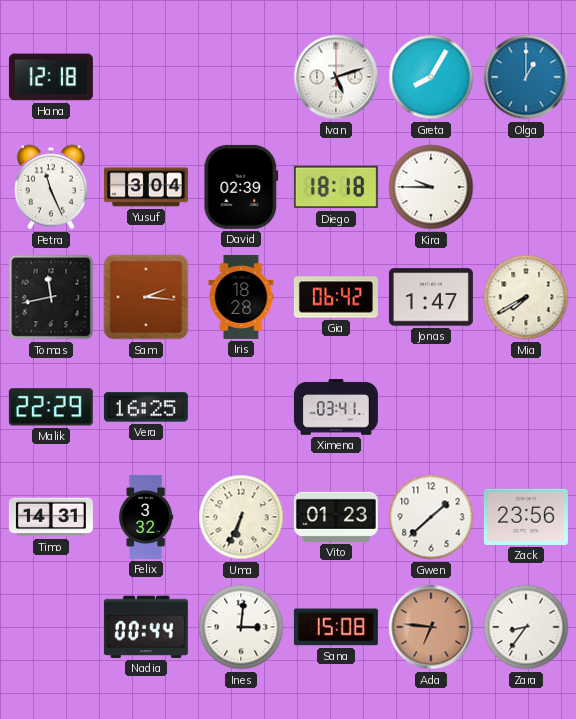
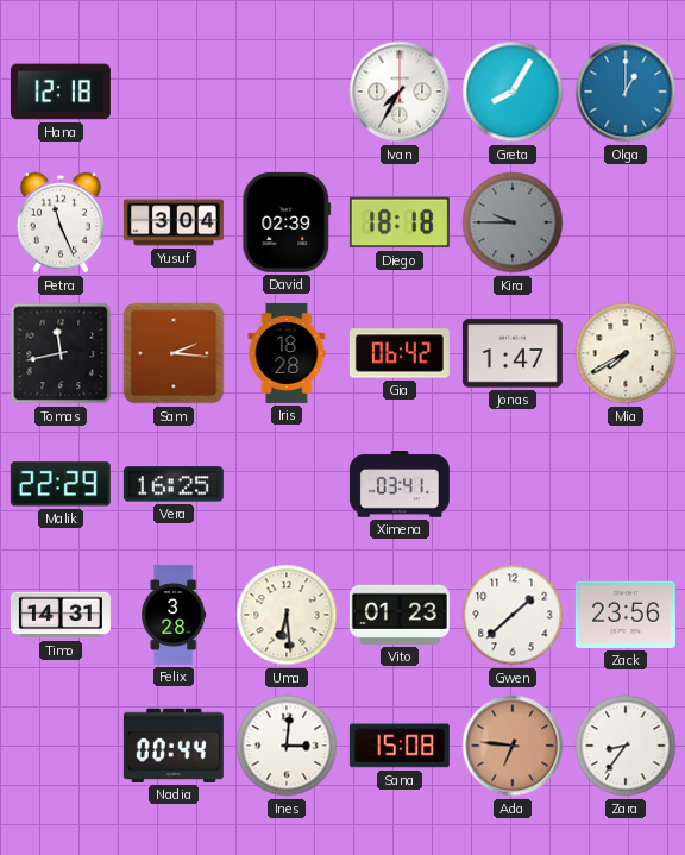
Ivan: 5:12 -> 7:35
Kira dial: white -> grey
Felix: 3:32 -> 3:28
Uma: 6:34 -> 6:29
